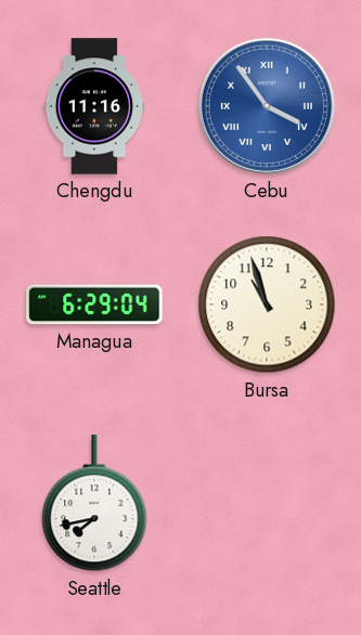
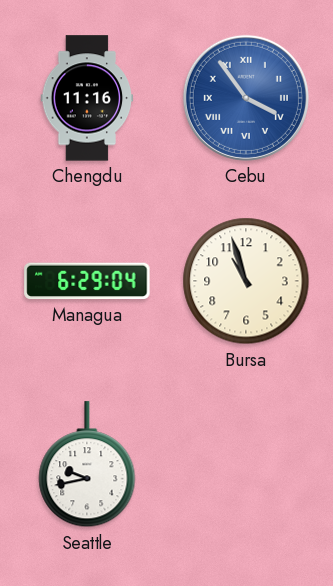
Seattle: 7:43 -> 9:43
